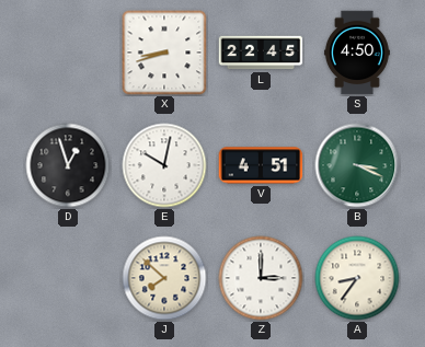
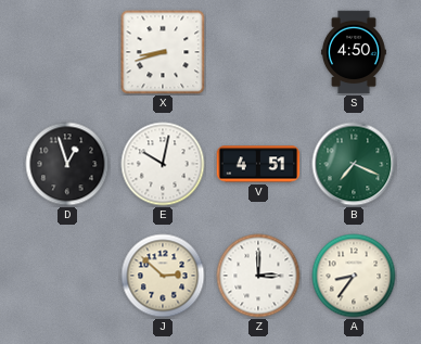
L: 22:45 -> none
B: 3:19 -> 7:19
J: 7:52 -> 2:52
